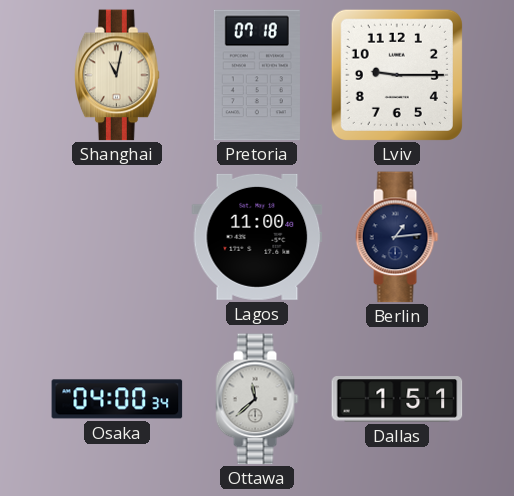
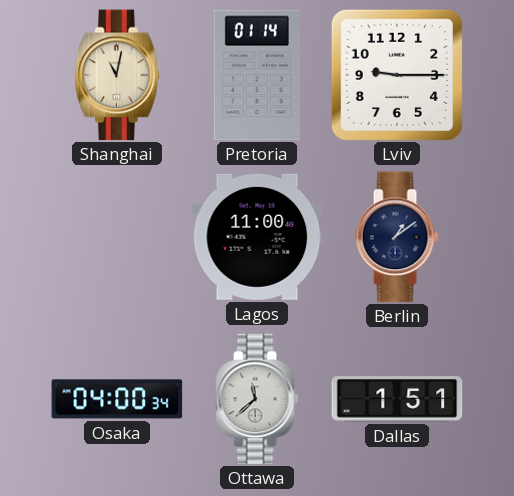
Pretoria: 07:18 -> 01:14
Berlin: 1:14 -> 1:09
